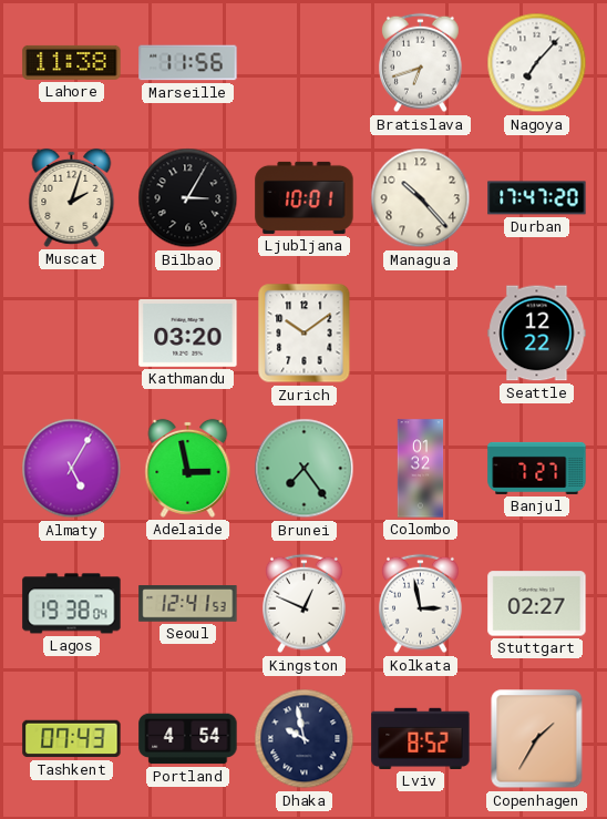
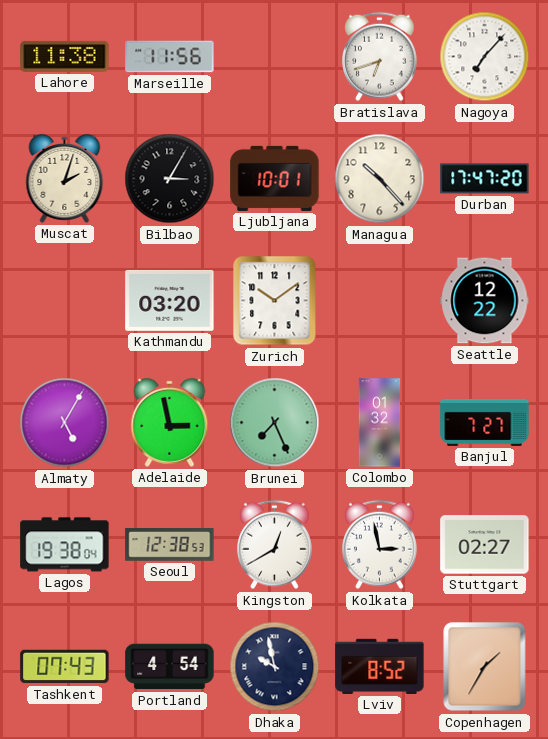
Brunei: 7:24 -> 7:26
Seoul: 12:41 -> 12:38
Kingston: 12:49 -> 12:40
